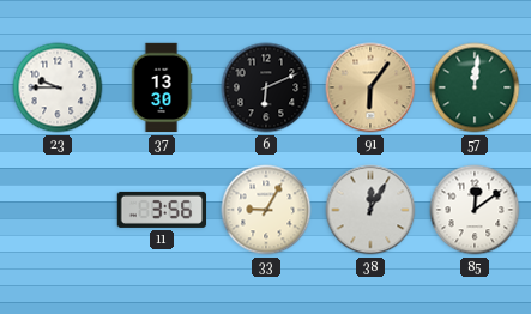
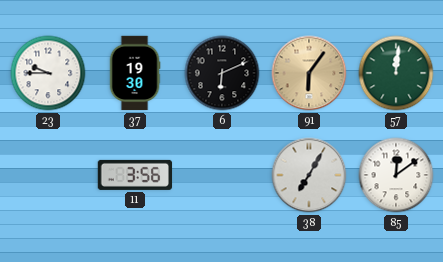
37: 13:30 -> 19:30
33: 9:05 -> none
38: 12:05 -> 7:05
